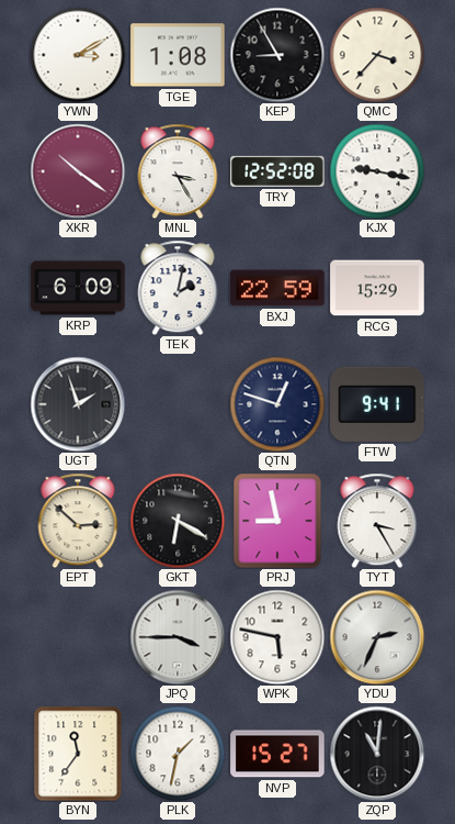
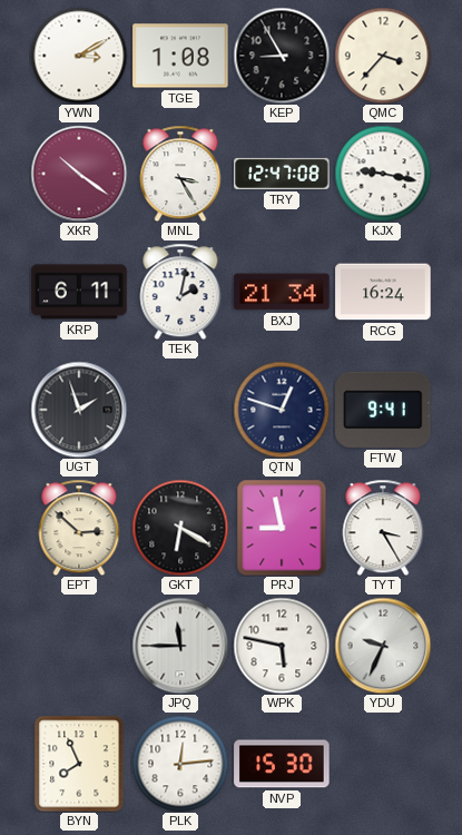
TRY: 12:52 -> 12:47
KRP: 6:09 -> 6:11
BXJ: 22:59 -> 21:34
RCG: 15:29 -> 16:24
JPQ: 3:45 -> 11:45
YDU: 2:34 -> 9:34
BYN: 11:36 -> 7:56
PLK: 1:32 -> 12:14
NVP: 15:27 -> 15:30
ZQP: 11:01 -> none
